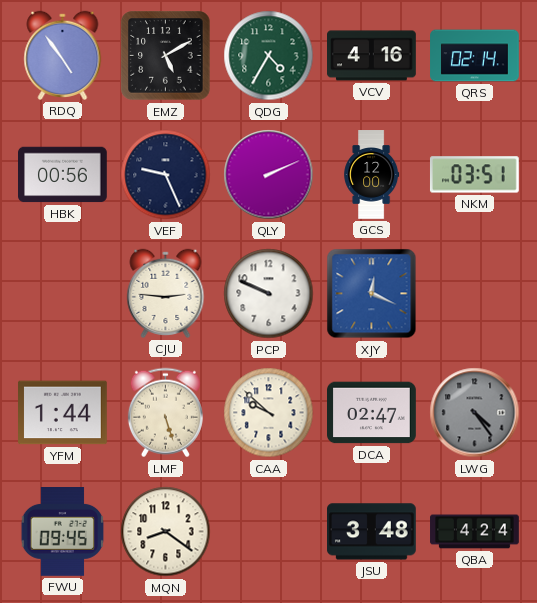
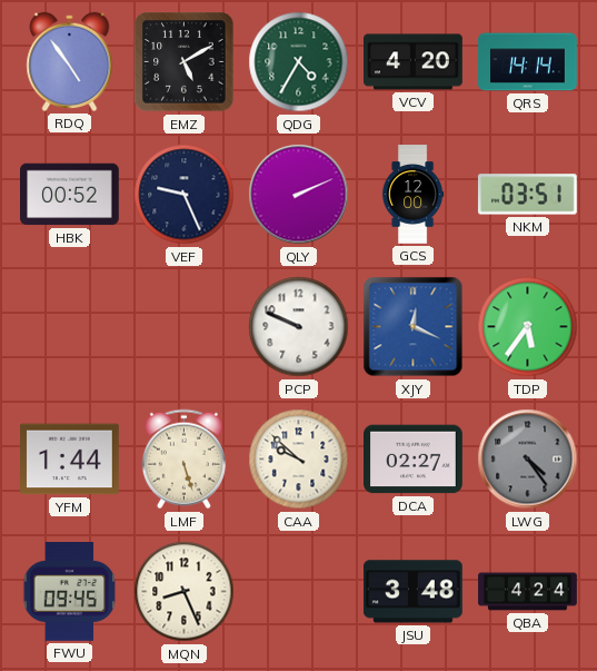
VCV: 4:16 -> 4:20
QRS: 02:14 -> 14:14
HBK: 00:56 -> 00:52
CJU: 2:46 -> none
TDP: none -> 5:36
DCA: 02:47 -> 02:27
MQN: 8:21 -> 8:26
